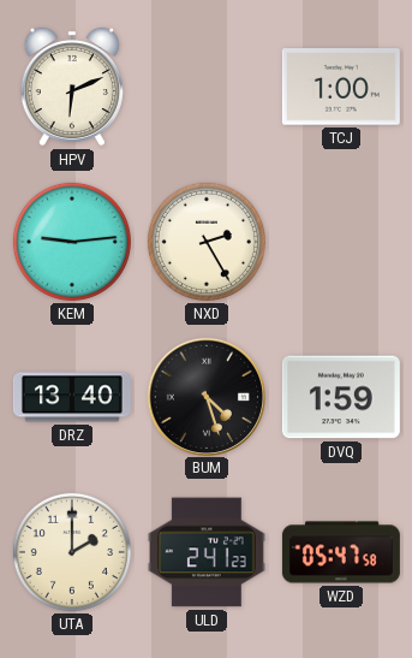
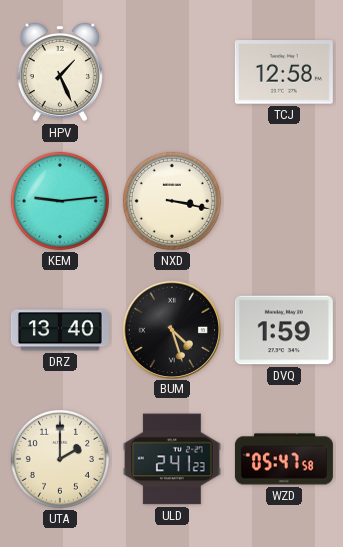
HPV: 6:11 -> 1:26
TCJ: 1:00 -> 12:58
NXD: 2:25 -> 3:17
